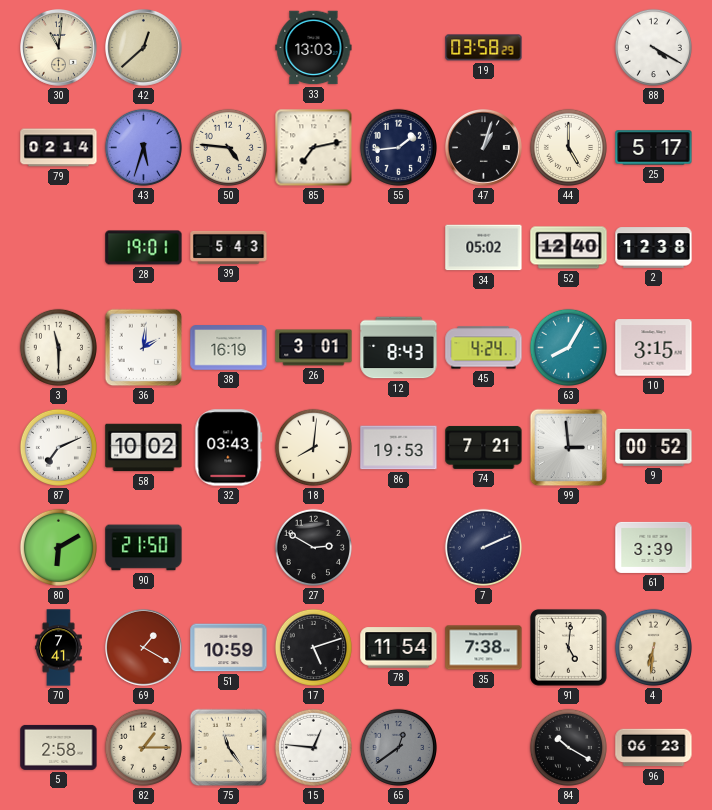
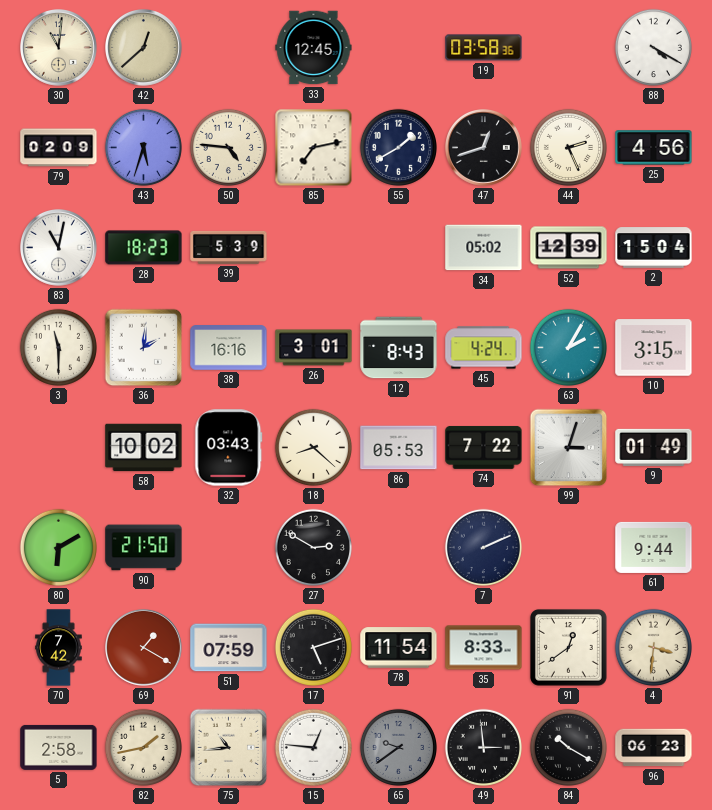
33: 13:03 -> 12:45
19: 03:58:29 -> 03:58:36
79: 02:14 -> 02:09
55: 1:44 -> 1:40
47: 1:03 -> 12:42
44: 5:00 -> 2:26
25: 5:17 -> 4:56
83: none -> 11:02
28: 19:01 -> 18:23
39: 5:43 -> 5:39
52: 12:40 -> 12:39
2: 12:38 -> 15:04
38: 16:19 -> 16:16
63: 8:05 -> 2:05
87: 7:11 -> none
18: 8:01 -> 8:22
86: 19:53 -> 05:53
74: 7:21 -> 7:22
99: 2:59 -> 3:03
9: 00:52 -> 01:49
61: 3:39 -> 9:44
70: 7:41 -> 7:42
51: 10:59 -> 07:59
35: 7:38 -> 8:33
91: 5:01 -> 12:39
4: 6:31 -> 3:31
82: 1:15 -> 1:43
75: 11:24 -> 10:44
65: 12:39 -> 9:39
49: none -> 2:59
